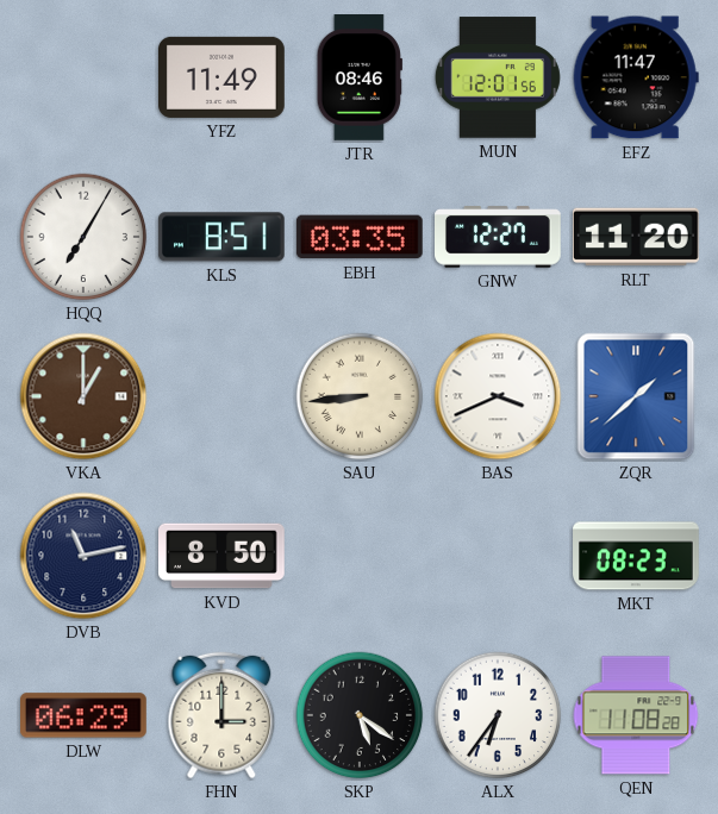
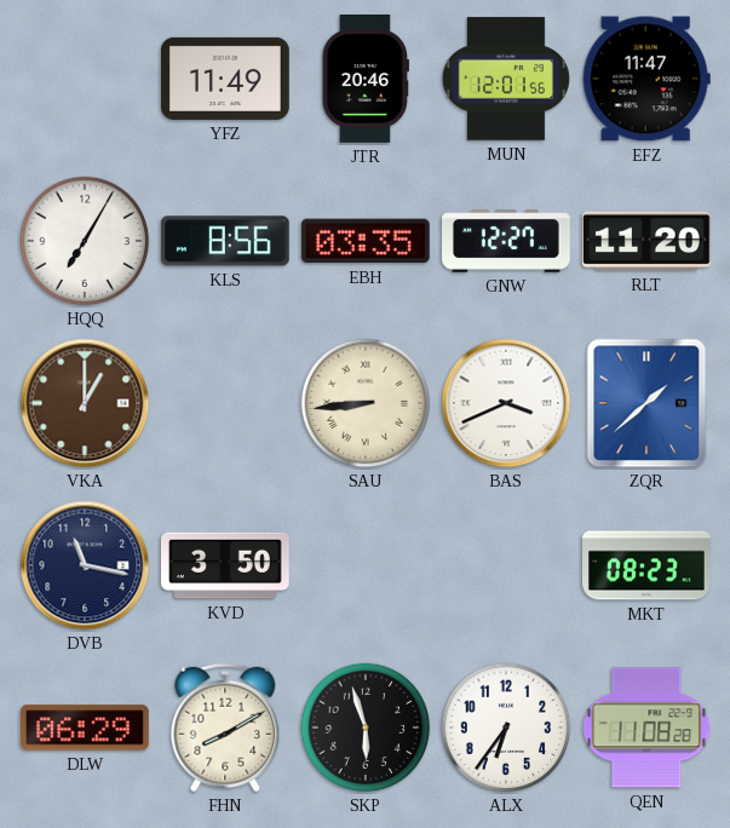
JTR: 08:46 -> 20:46
KLS: 8:51 -> 8:56
DVB: 11:13 -> 11:17
KVD: 8:50 -> 3:50
FHN: 3:00 -> 8:10
SKP: 5:21 -> 5:57
